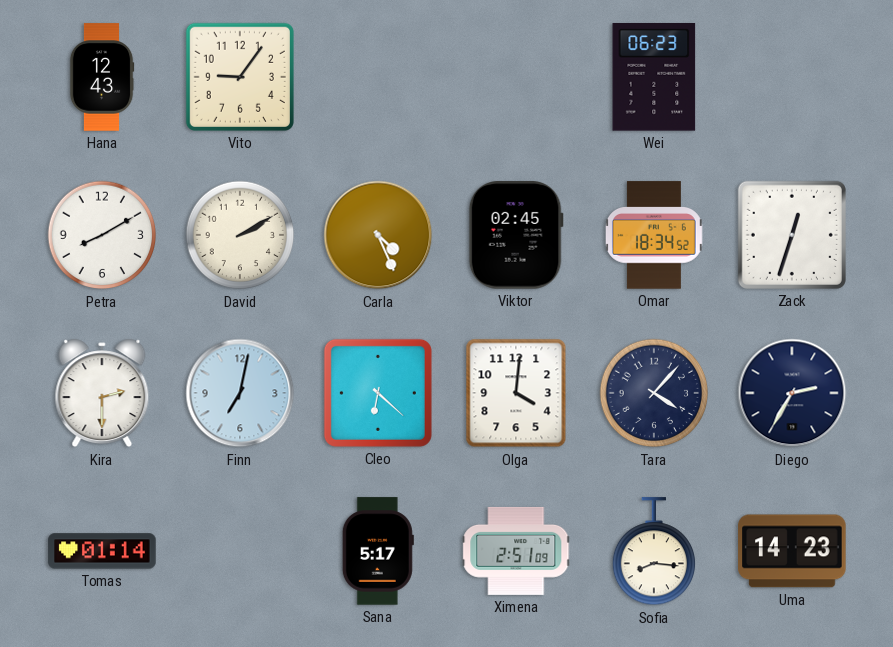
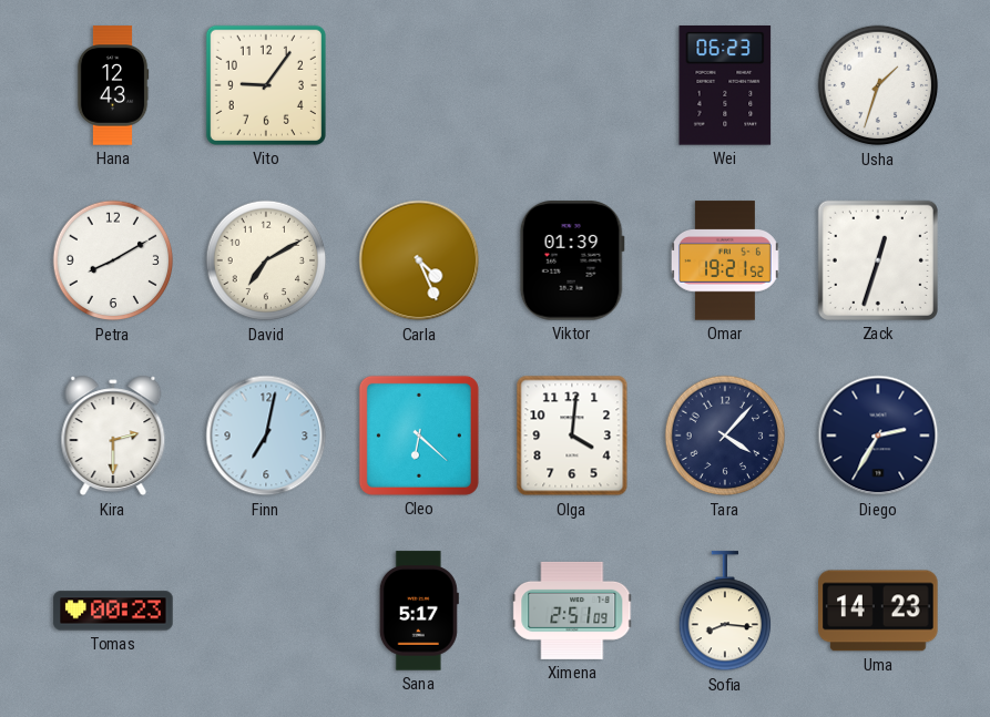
Usha: none -> 1:33
David: 2:10 -> 7:10
Viktor: 02:45 -> 01:39
Omar: 18:34 -> 19:21
Tomas: 01:14 -> 00:23
